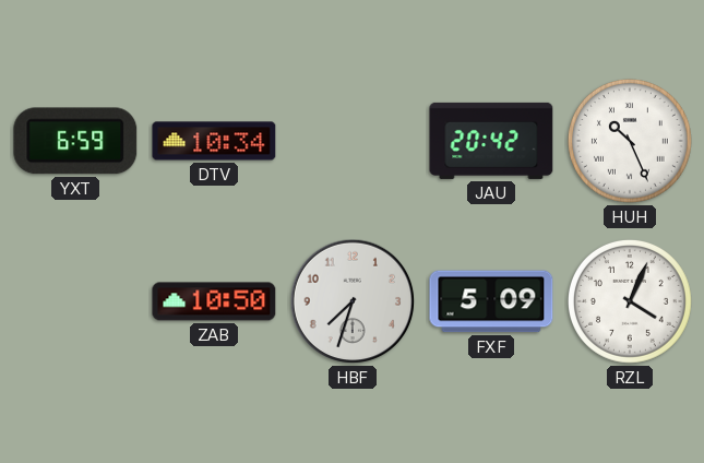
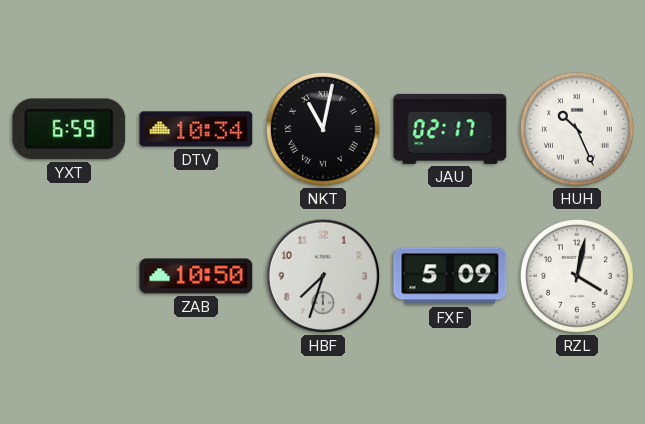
NKT: none -> 11:02
JAU: 20:42 -> 02:17
RZL: 4:04 -> 4:02
